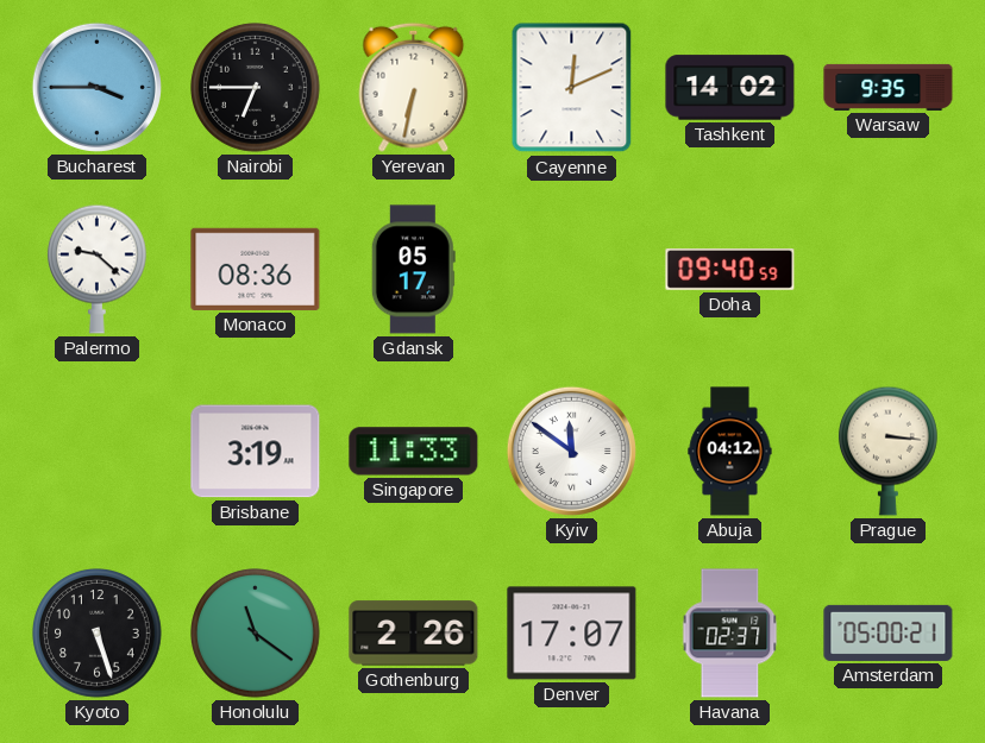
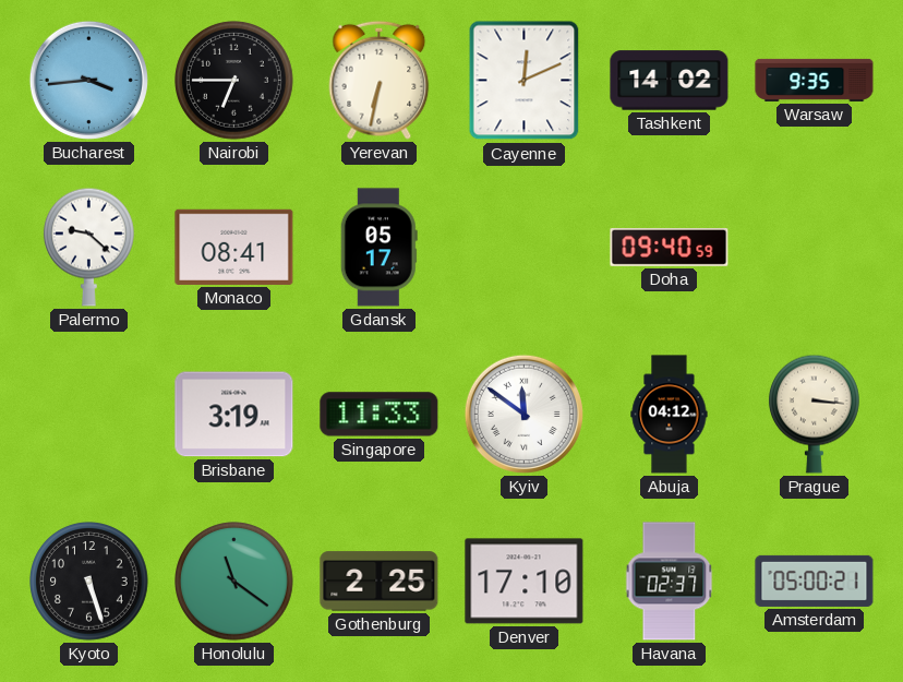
Bucharest: 3:45 -> 3:44
Monaco: 08:36 -> 08:41
Gothenburg: 2:26 -> 2:25
Denver: 17:07 -> 17:10
